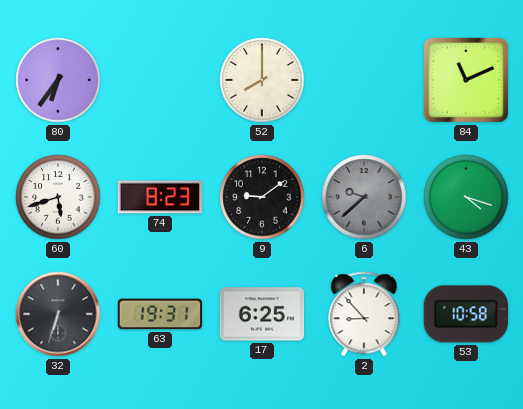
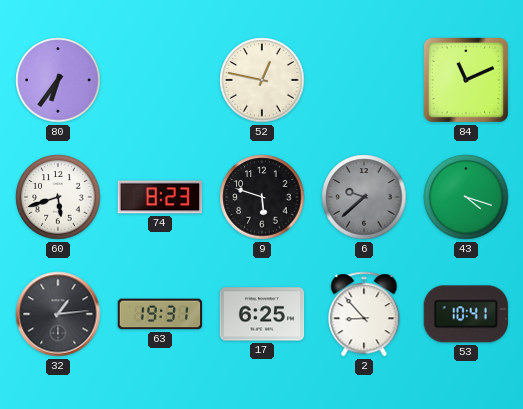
52: 8:00 -> 12:47
9: 9:09 -> 5:48
32: 6:33 -> 1:14
53: 10:58 -> 10:41
